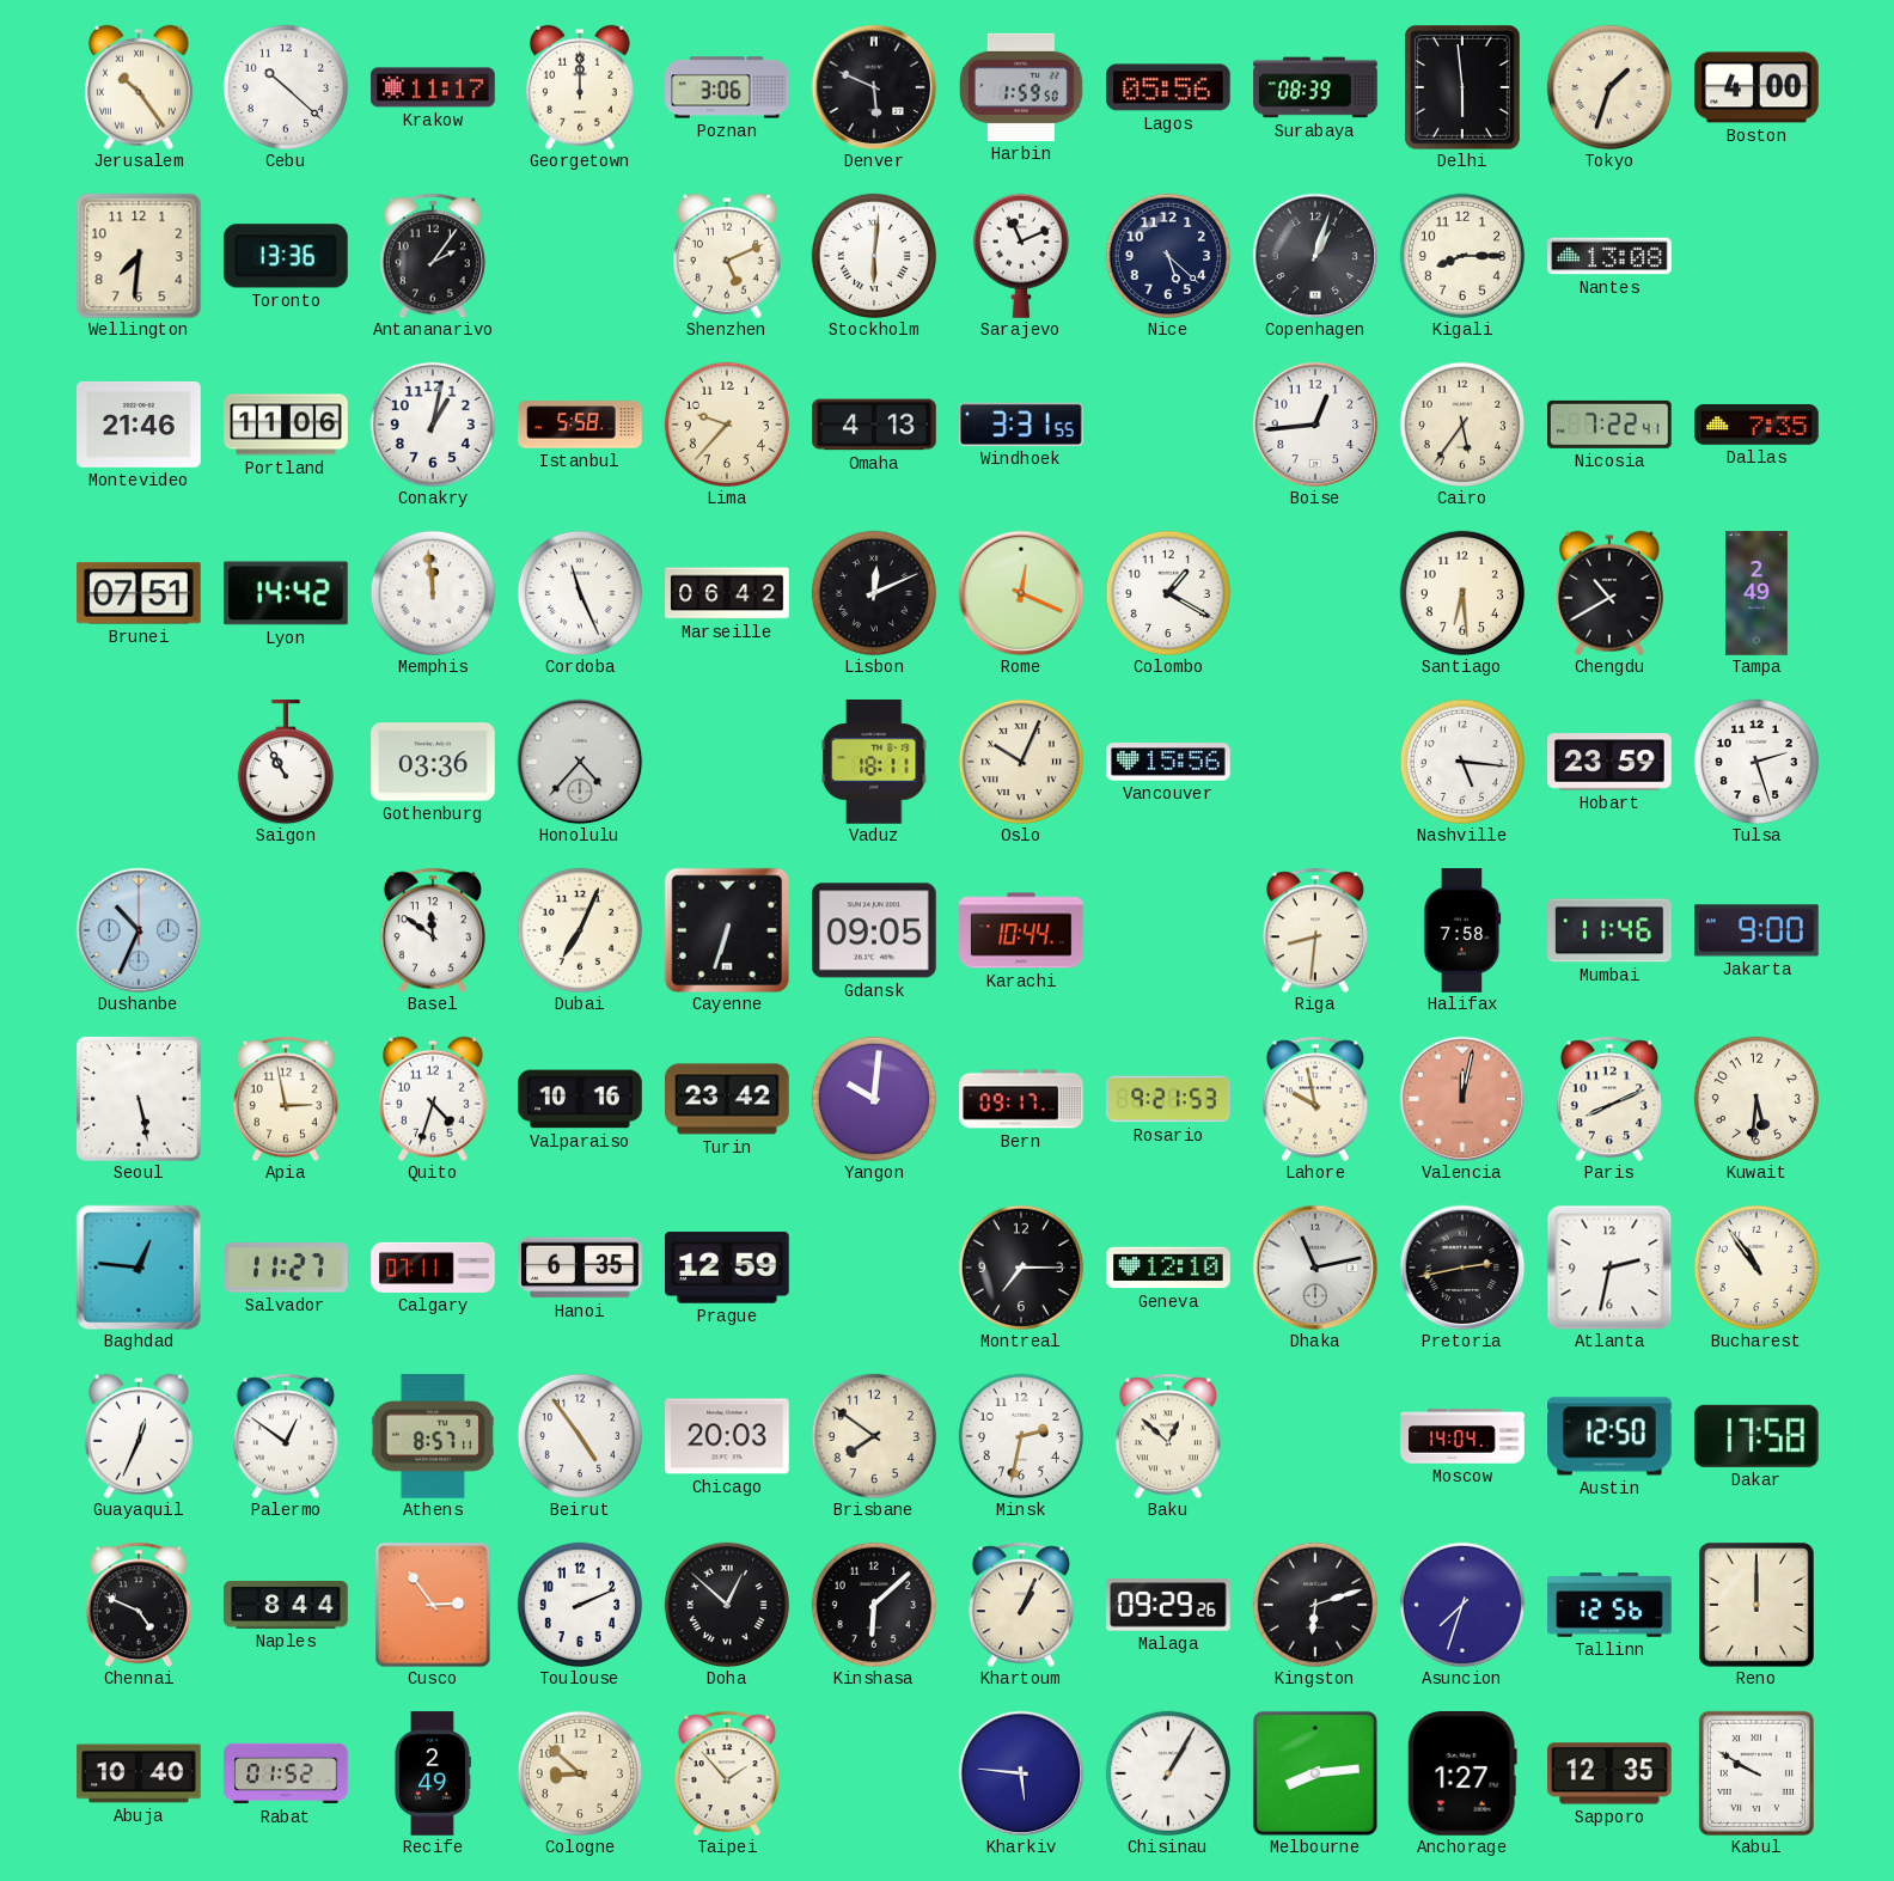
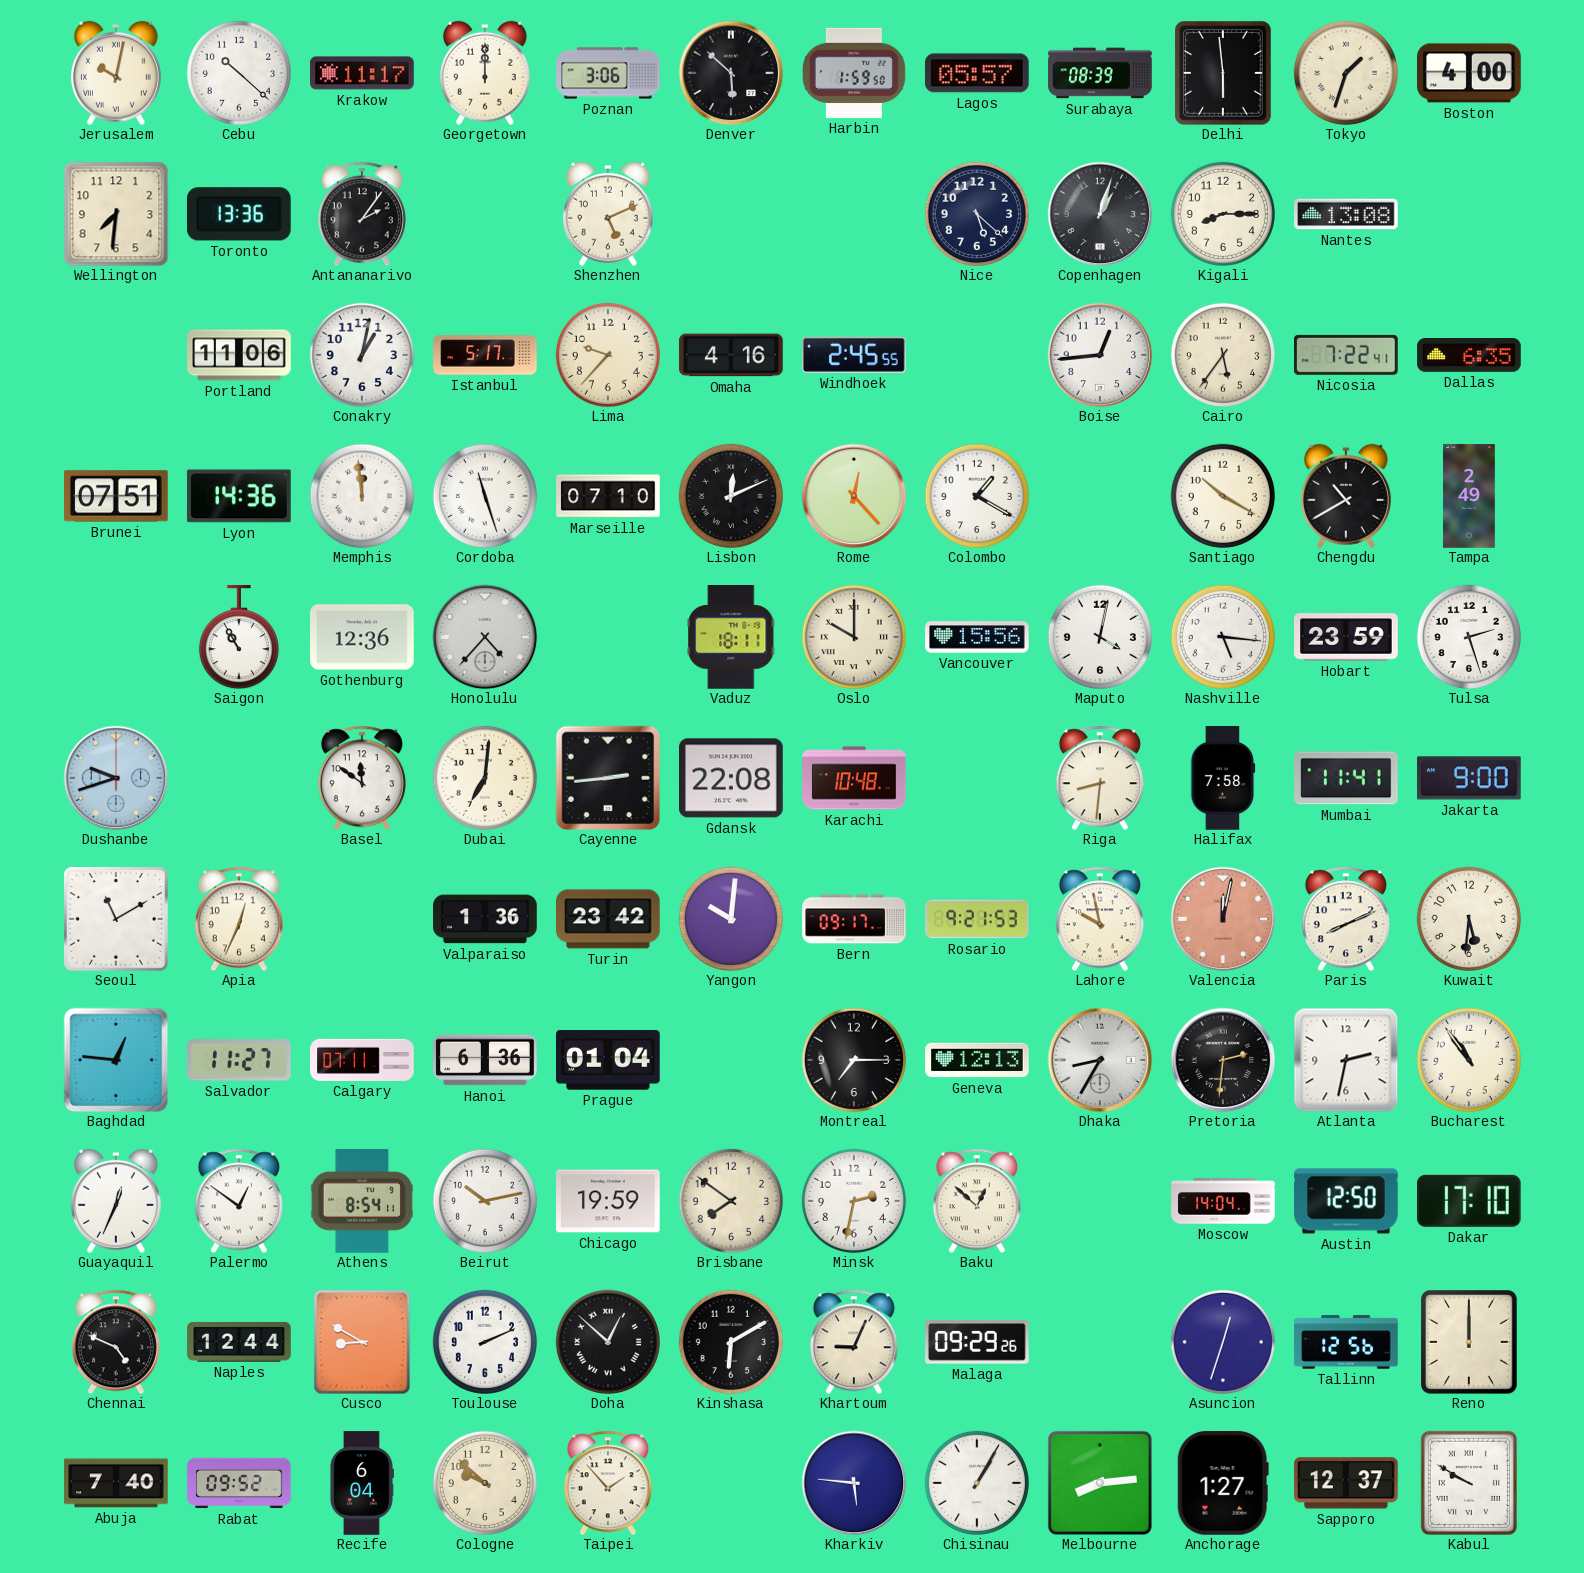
Jerusalem: 10:24 -> 10:02
Denver: 5:49 -> 5:52
Lagos: 05:56 -> 05:57
Stockholm: 6:01 -> none
Sarajevo: 11:11 -> none
Montevideo: 21:46 -> none
Istanbul: 5:58 -> 5:17
Omaha: 4:13 -> 4:16
Windhoek: 3:31 -> 2:45
Dallas: 7:35 -> 6:35
Lyon: 14:42 -> 14:36
Cordoba: 11:26 -> 11:27
Marseille: 06:42 -> 07:10
Rome: 12:19 -> 12:23
Santiago: 6:29 -> 10:20
Gothenburg: 03:36 -> 12:36
Oslo: 10:04 -> 10:00
Maputo: none -> 4:02
Dushanbe: 10:34 -> 9:42
Dubai: 7:04 -> 7:01
Cayenne: 6:33 -> 2:44
Gdansk: 09:05 -> 22:08
Karachi: 10:44 -> 10:48
Mumbai: 11:46 -> 11:41
Seoul: 5:28 -> 11:10
Apia: 2:58 -> 12:34
Quito: 4:33 -> none
Valparaiso: 10:16 -> 1:36
Hanoi: 6:35 -> 6:36
Prague: 12:59 -> 01:04
Geneva: 12:10 -> 12:13
Dhaka: 11:13 -> 8:35
Pretoria: 2:43 -> 2:31
Athens: 8:57 -> 8:54
Beirut: 4:54 -> 10:13
Chicago: 20:03 -> 19:59
Dakar: 17:58 -> 17:10
Naples: 8:44 -> 12:44
Cusco: 2:54 -> 8:50
Kinshasa: 6:08 -> 6:10
Khartoum: 1:04 -> 9:04
Kingston: 6:12 -> none
Asuncion: 7:33 -> 12:33
Abuja: 10:40 -> 7:40
Rabat: 01:52 -> 09:52
Recife: 2:49 -> 6:04
Cologne: 8:52 -> 9:52
Sapporo: 12:35 -> 12:37
